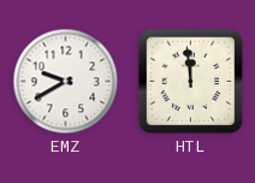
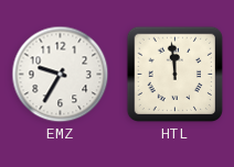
EMZ: 9:40 -> 9:35
